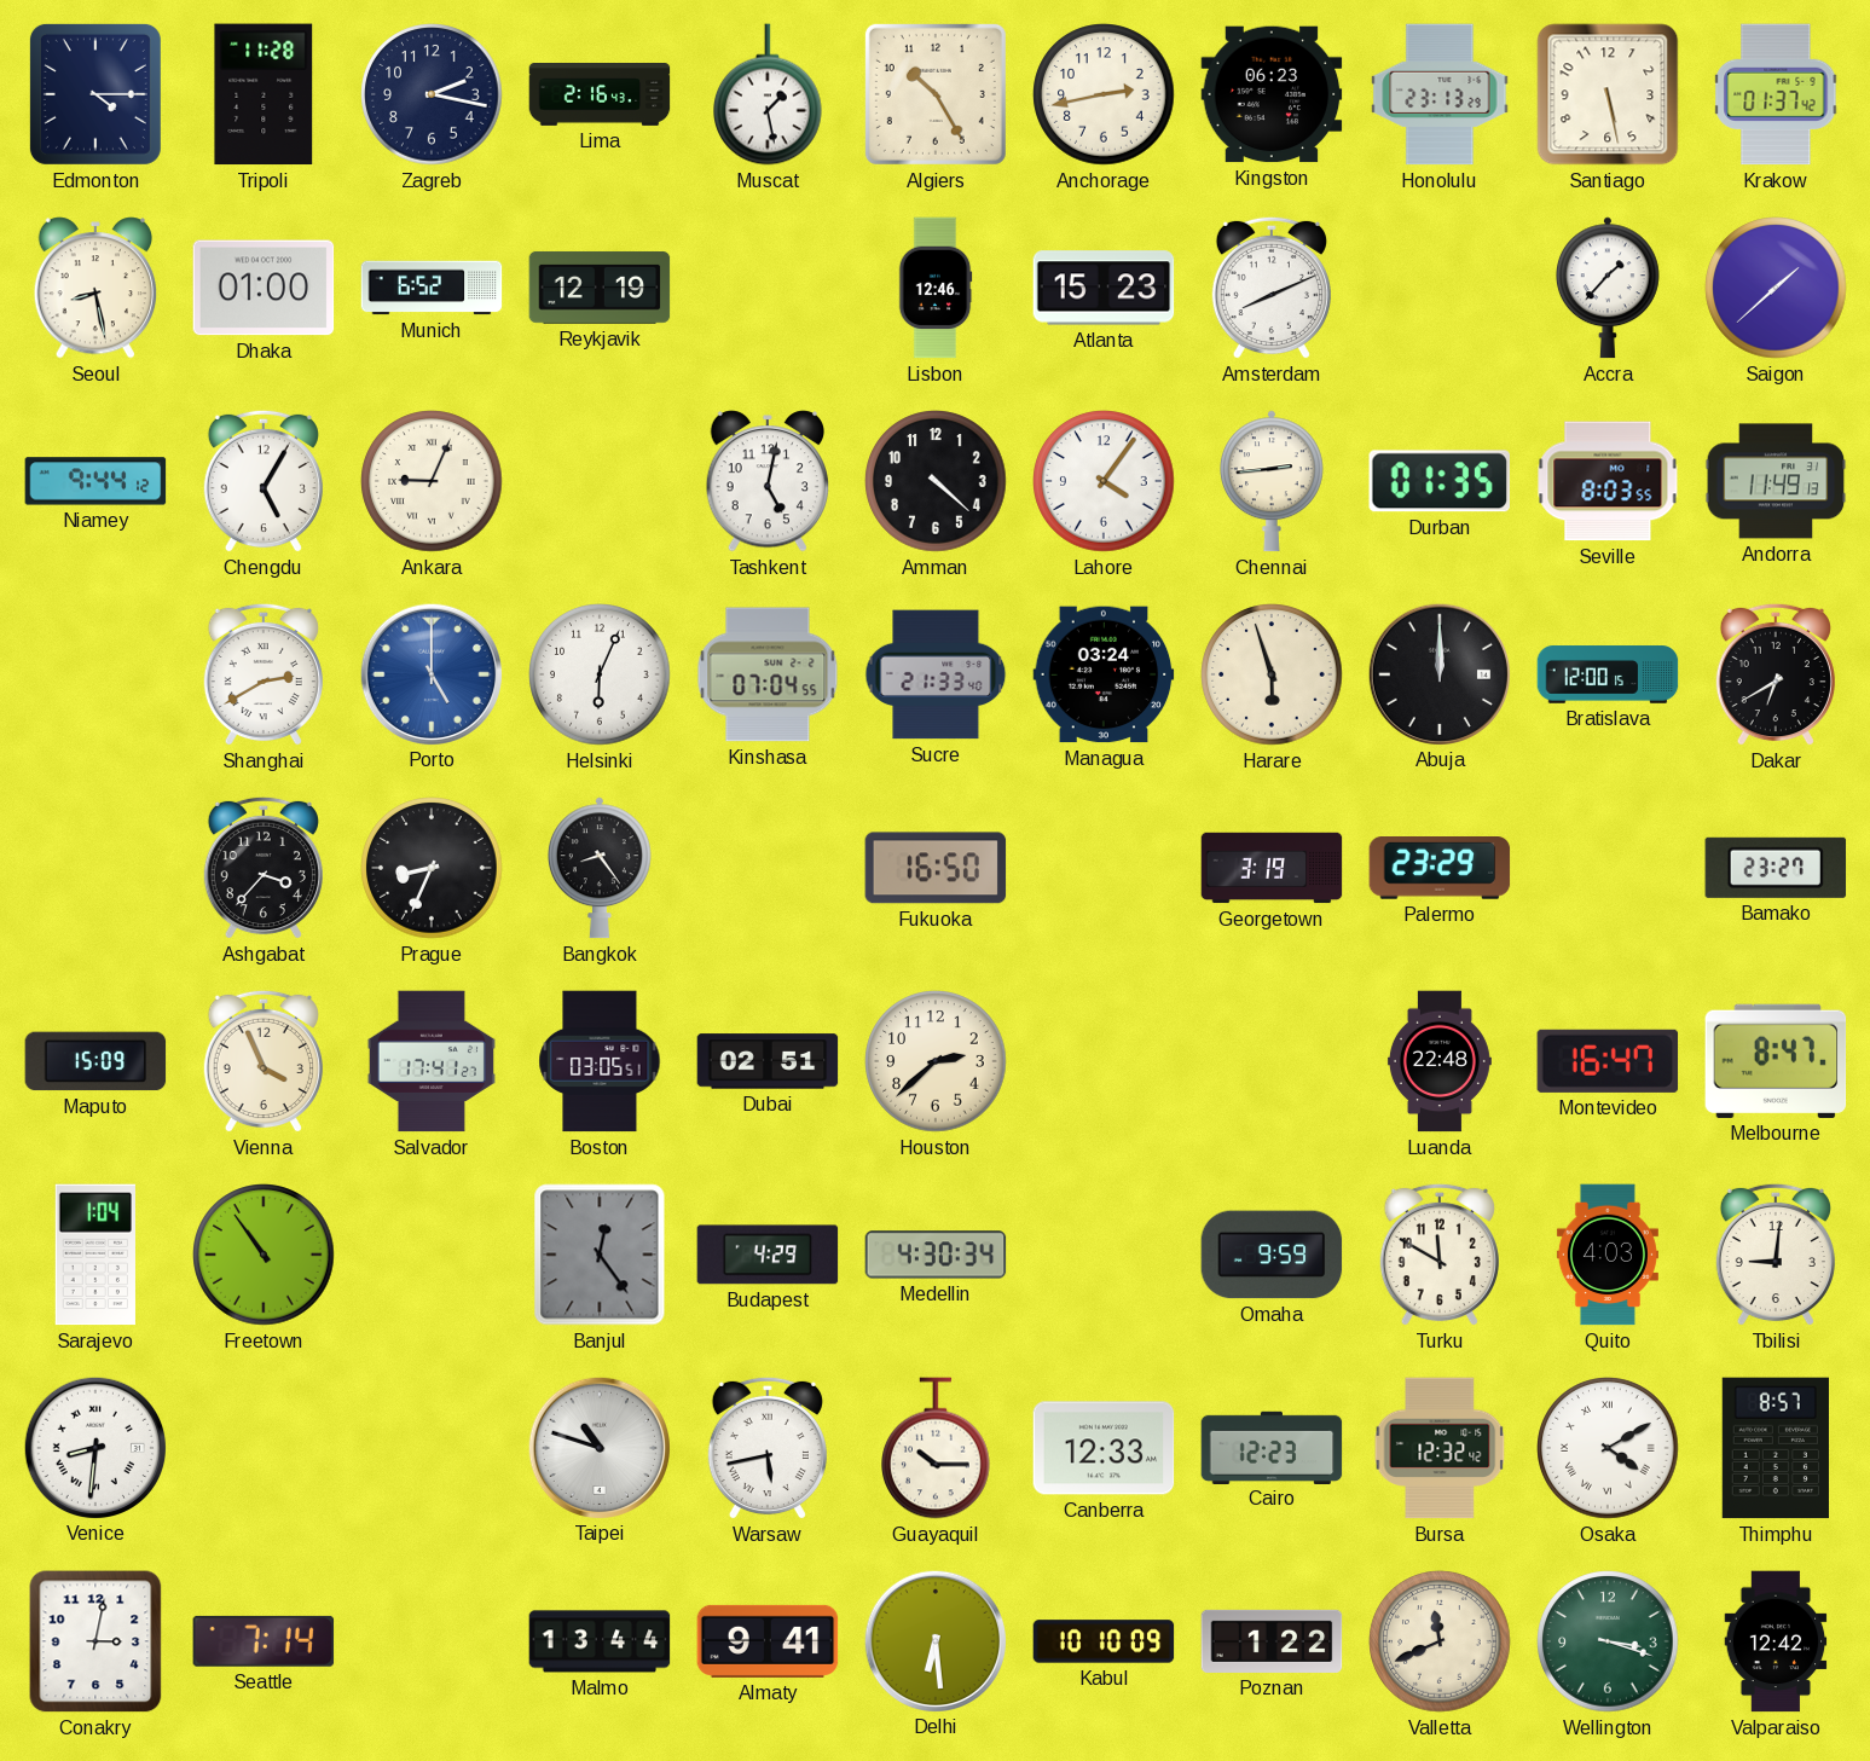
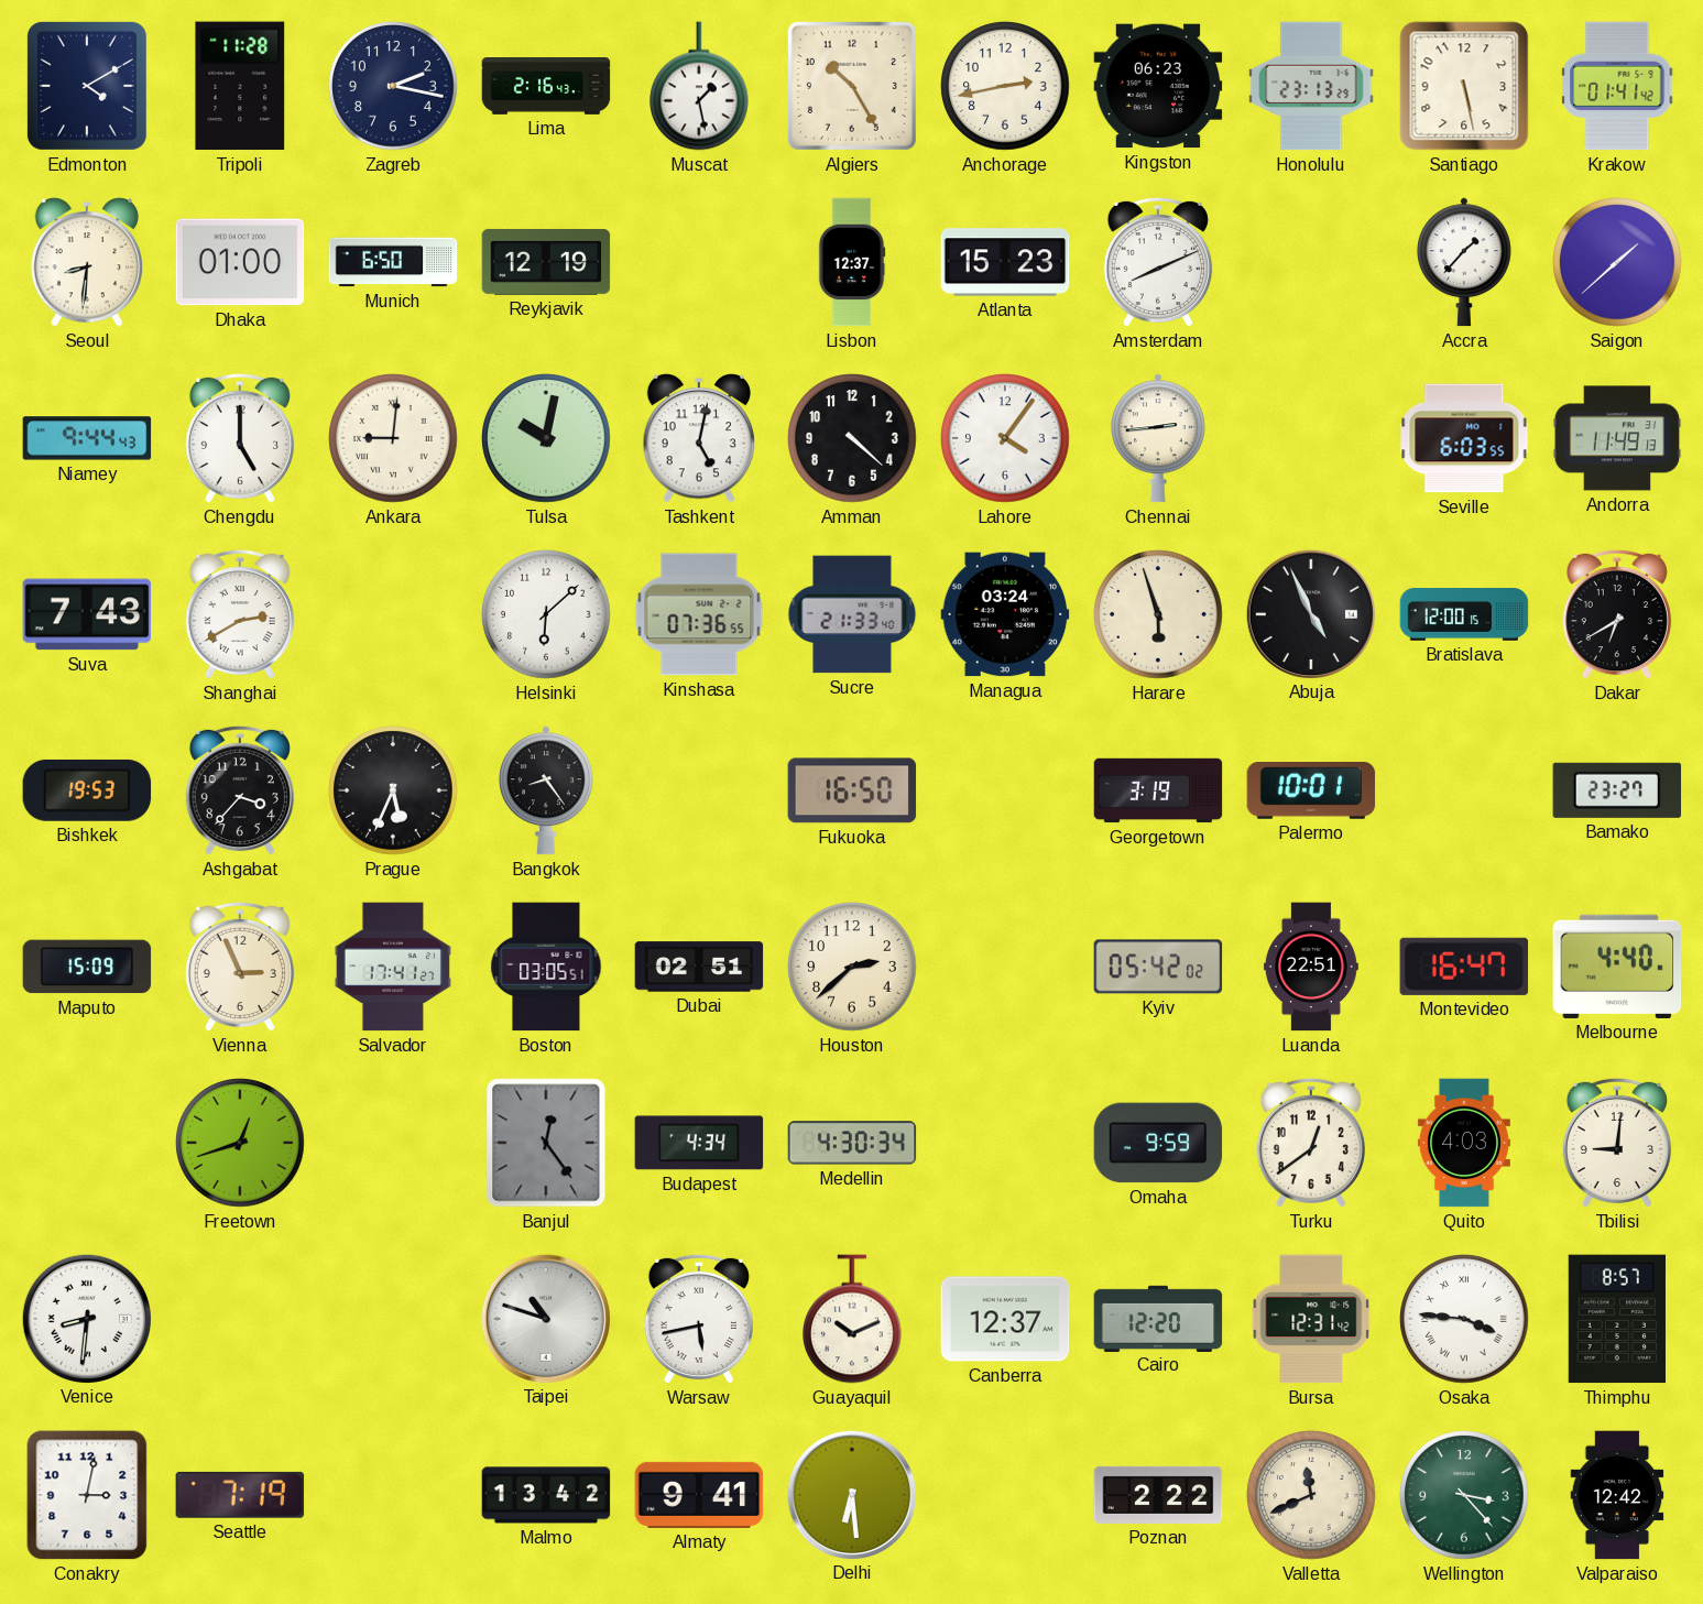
Edmonton: 4:15 -> 4:10
Krakow: 01:37 -> 01:41
Seoul: 8:28 -> 8:31
Munich: 6:52 -> 6:50
Lisbon: 12:46 -> 12:37
Niamey: 9:44:12 -> 9:44:43
Chengdu: 5:05 -> 5:00
Ankara: 9:04 -> 9:01
Tulsa: none -> 10:02
Durban: 01:35 -> none
Seville: 8:03 -> 6:03
Suva: none -> 7:43
Porto: 5:00 -> none
Helsinki: 6:04 -> 6:08
Kinshasa: 07:04 -> 07:36
Abuja: 12:00 -> 4:56
Bishkek: none -> 19:53
Prague: 8:34 -> 5:34
Palermo: 23:29 -> 10:01
Vienna: 3:56 -> 2:56
Kyiv: none -> 05:42
Luanda: 22:48 -> 22:51
Melbourne: 8:47 -> 4:40
Sarajevo: 1:04 -> none
Freetown: 10:54 -> 12:42
Budapest: 4:29 -> 4:34
Turku: 11:50 -> 12:39
Guayaquil: 10:15 -> 10:11
Canberra: 12:33 -> 12:37
Cairo: 12:23 -> 12:20
Bursa: 12:32 -> 12:31
Osaka: 4:10 -> 3:46
Seattle: 7:14 -> 7:19
Malmo: 13:44 -> 13:42
Kabul: 10:10 -> none
Poznan: 1:22 -> 2:22
Wellington: 3:18 -> 3:23
